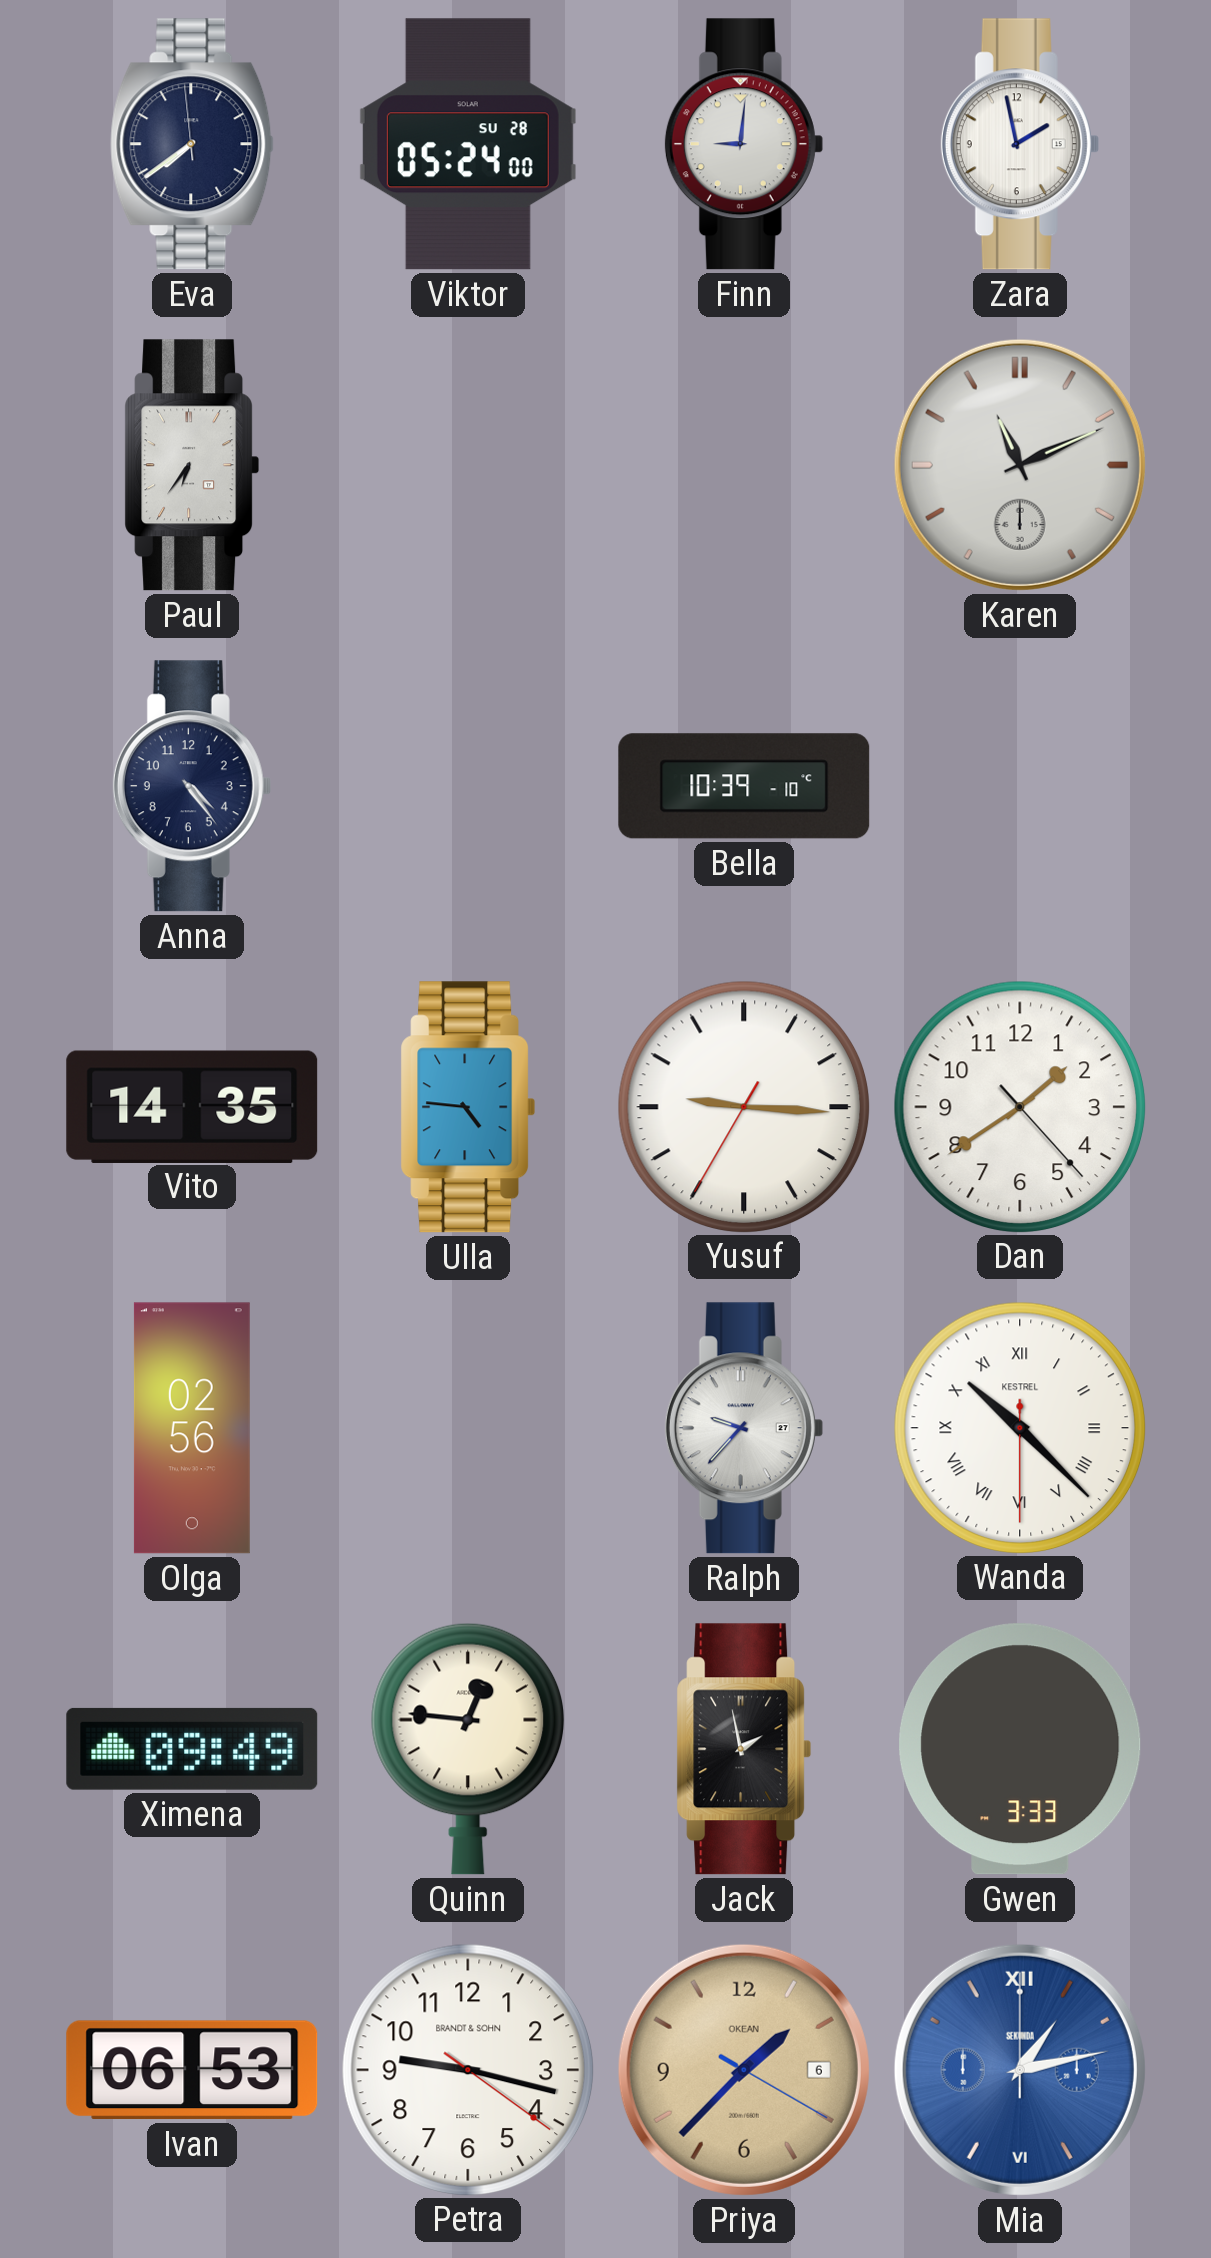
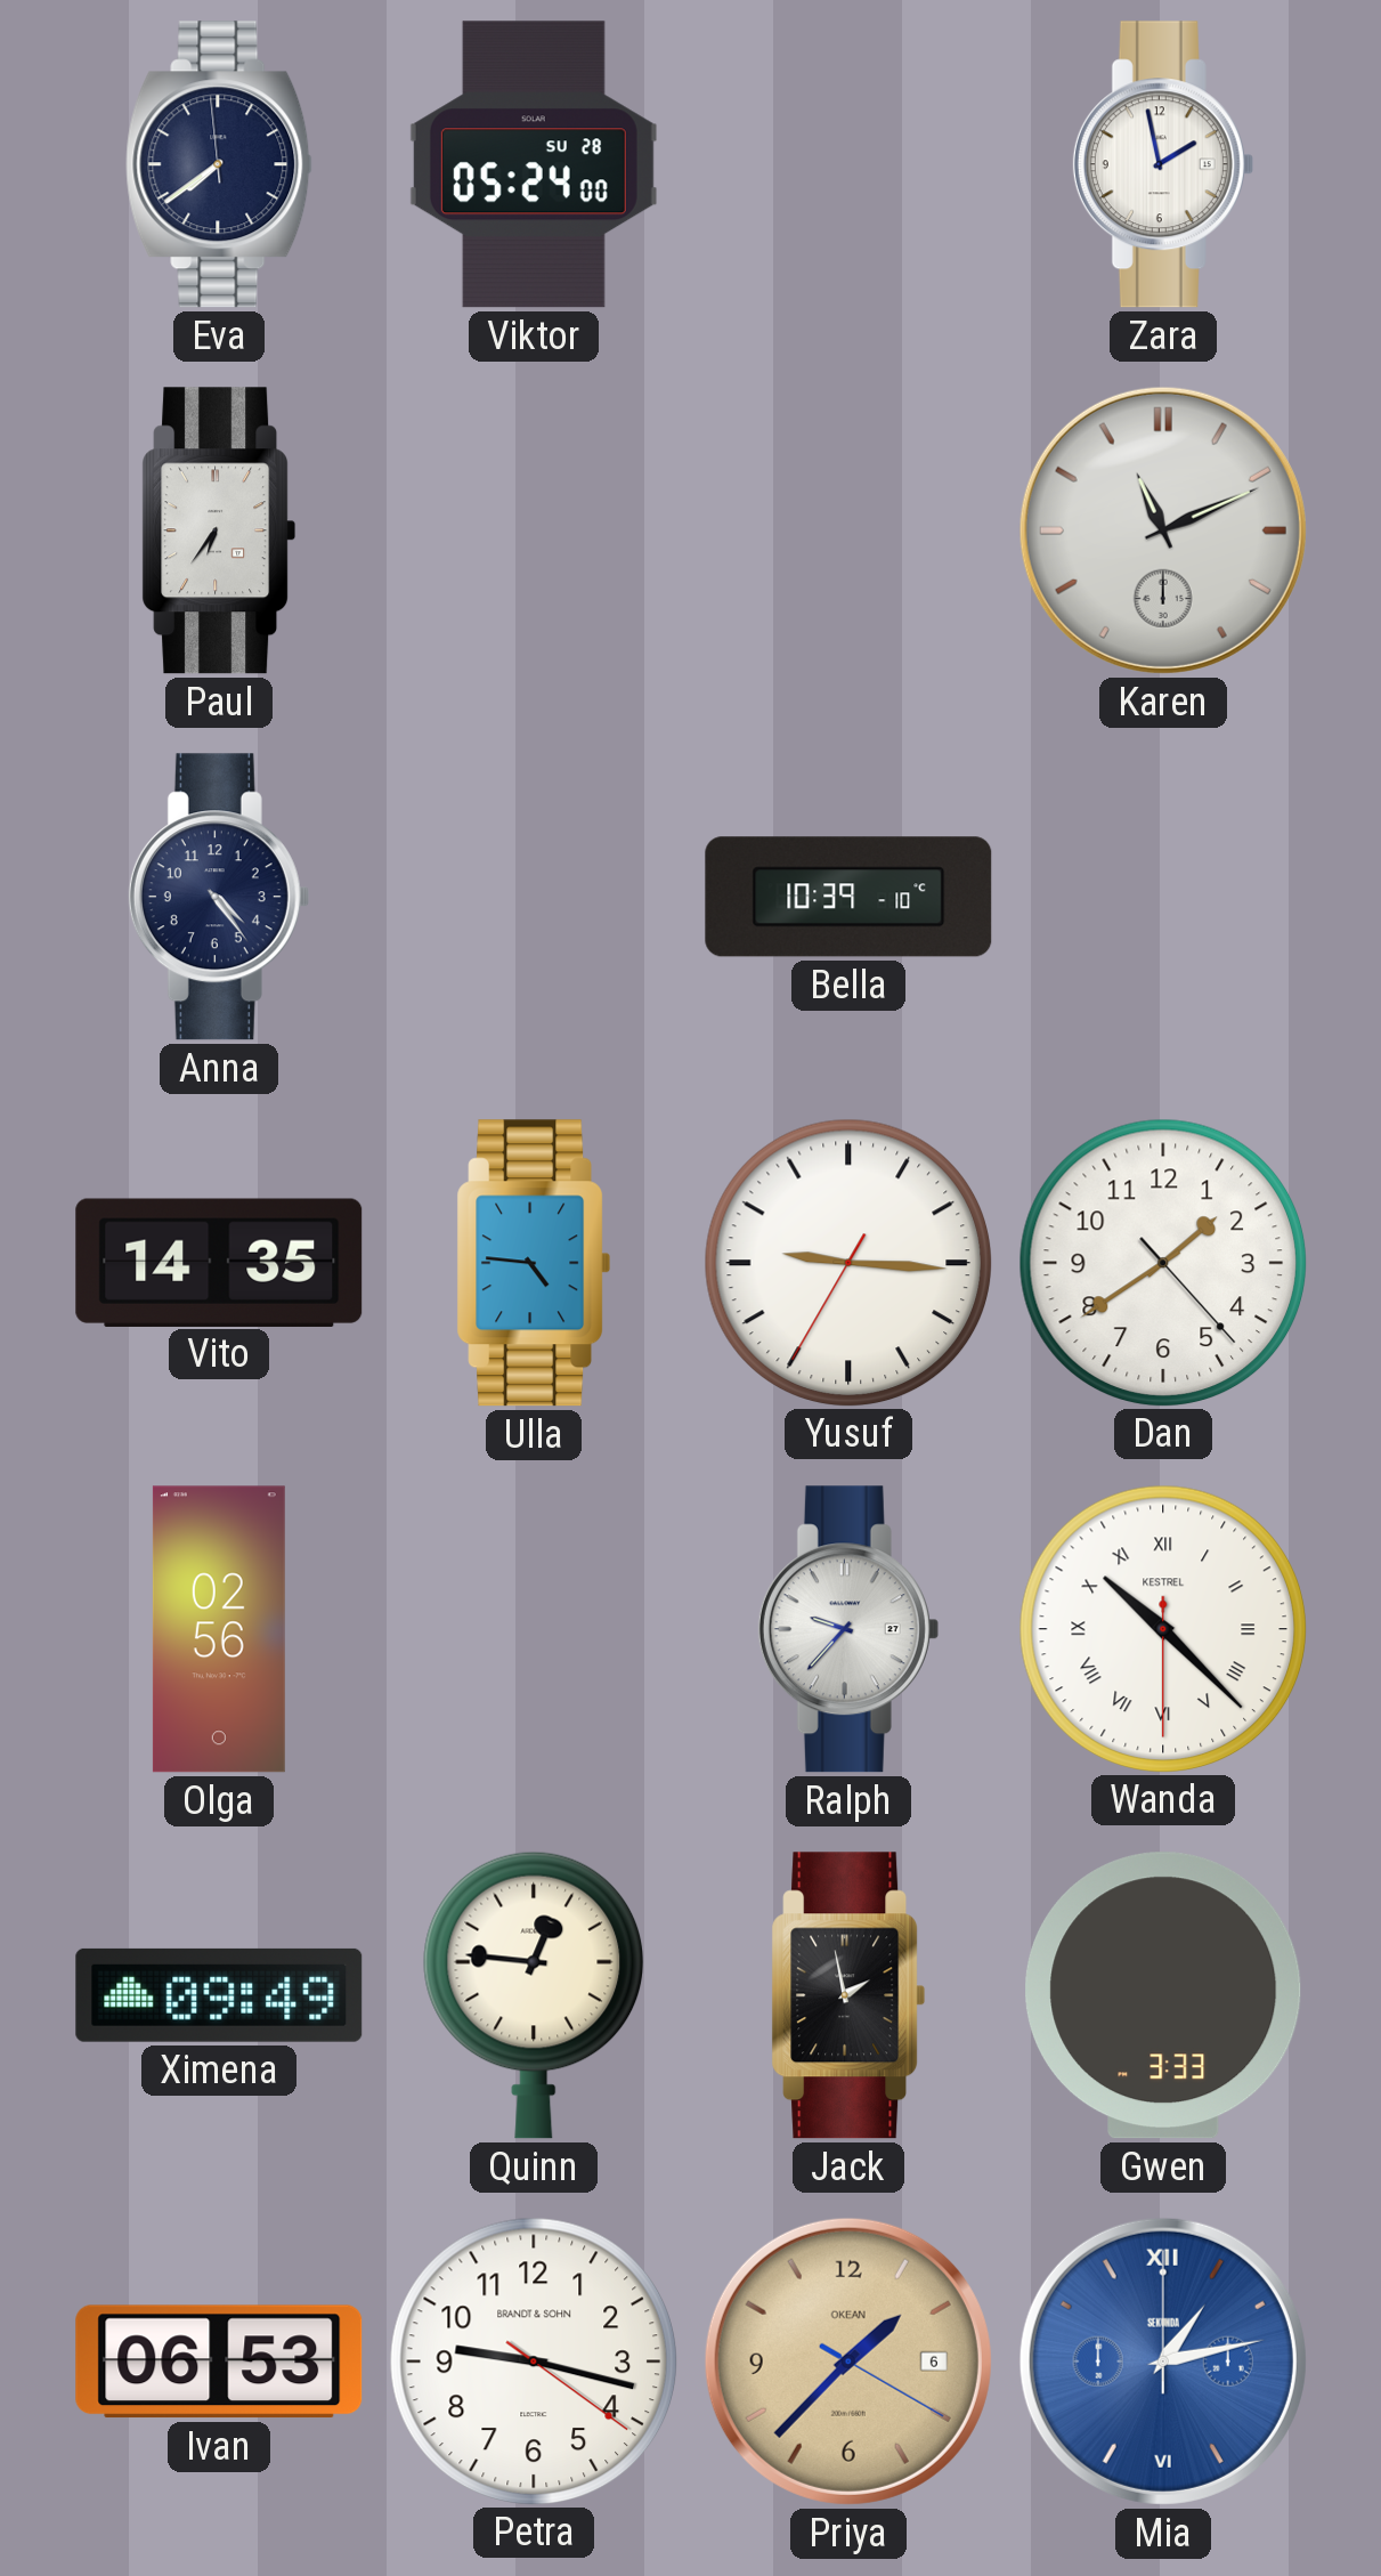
Finn: 9:01 -> none
